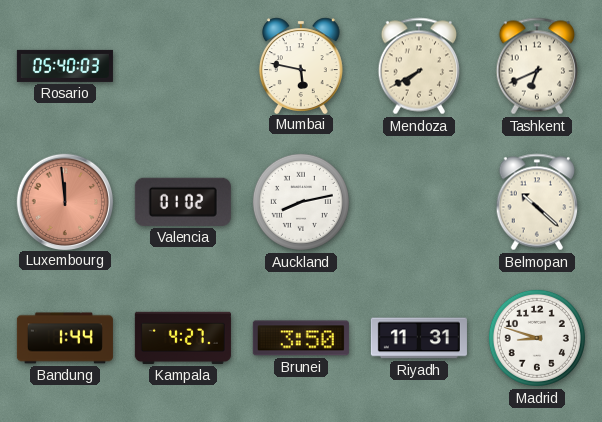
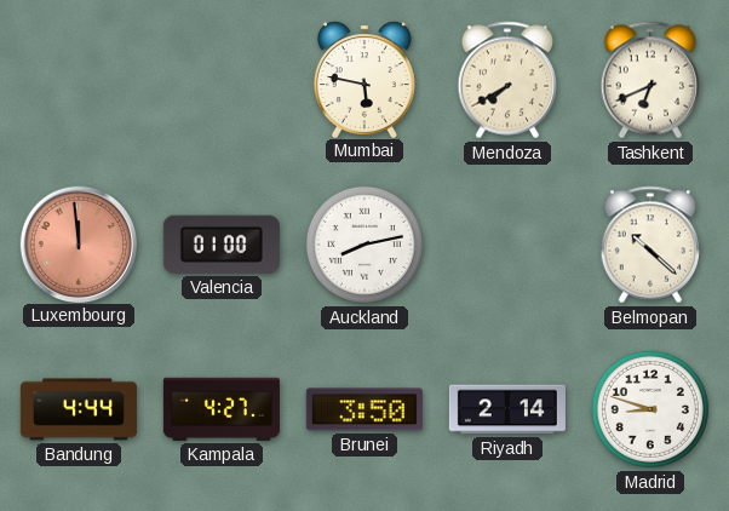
Rosario: 05:40 -> none
Valencia: 01:02 -> 01:00
Bandung: 1:44 -> 4:44
Riyadh: 11:31 -> 2:14
